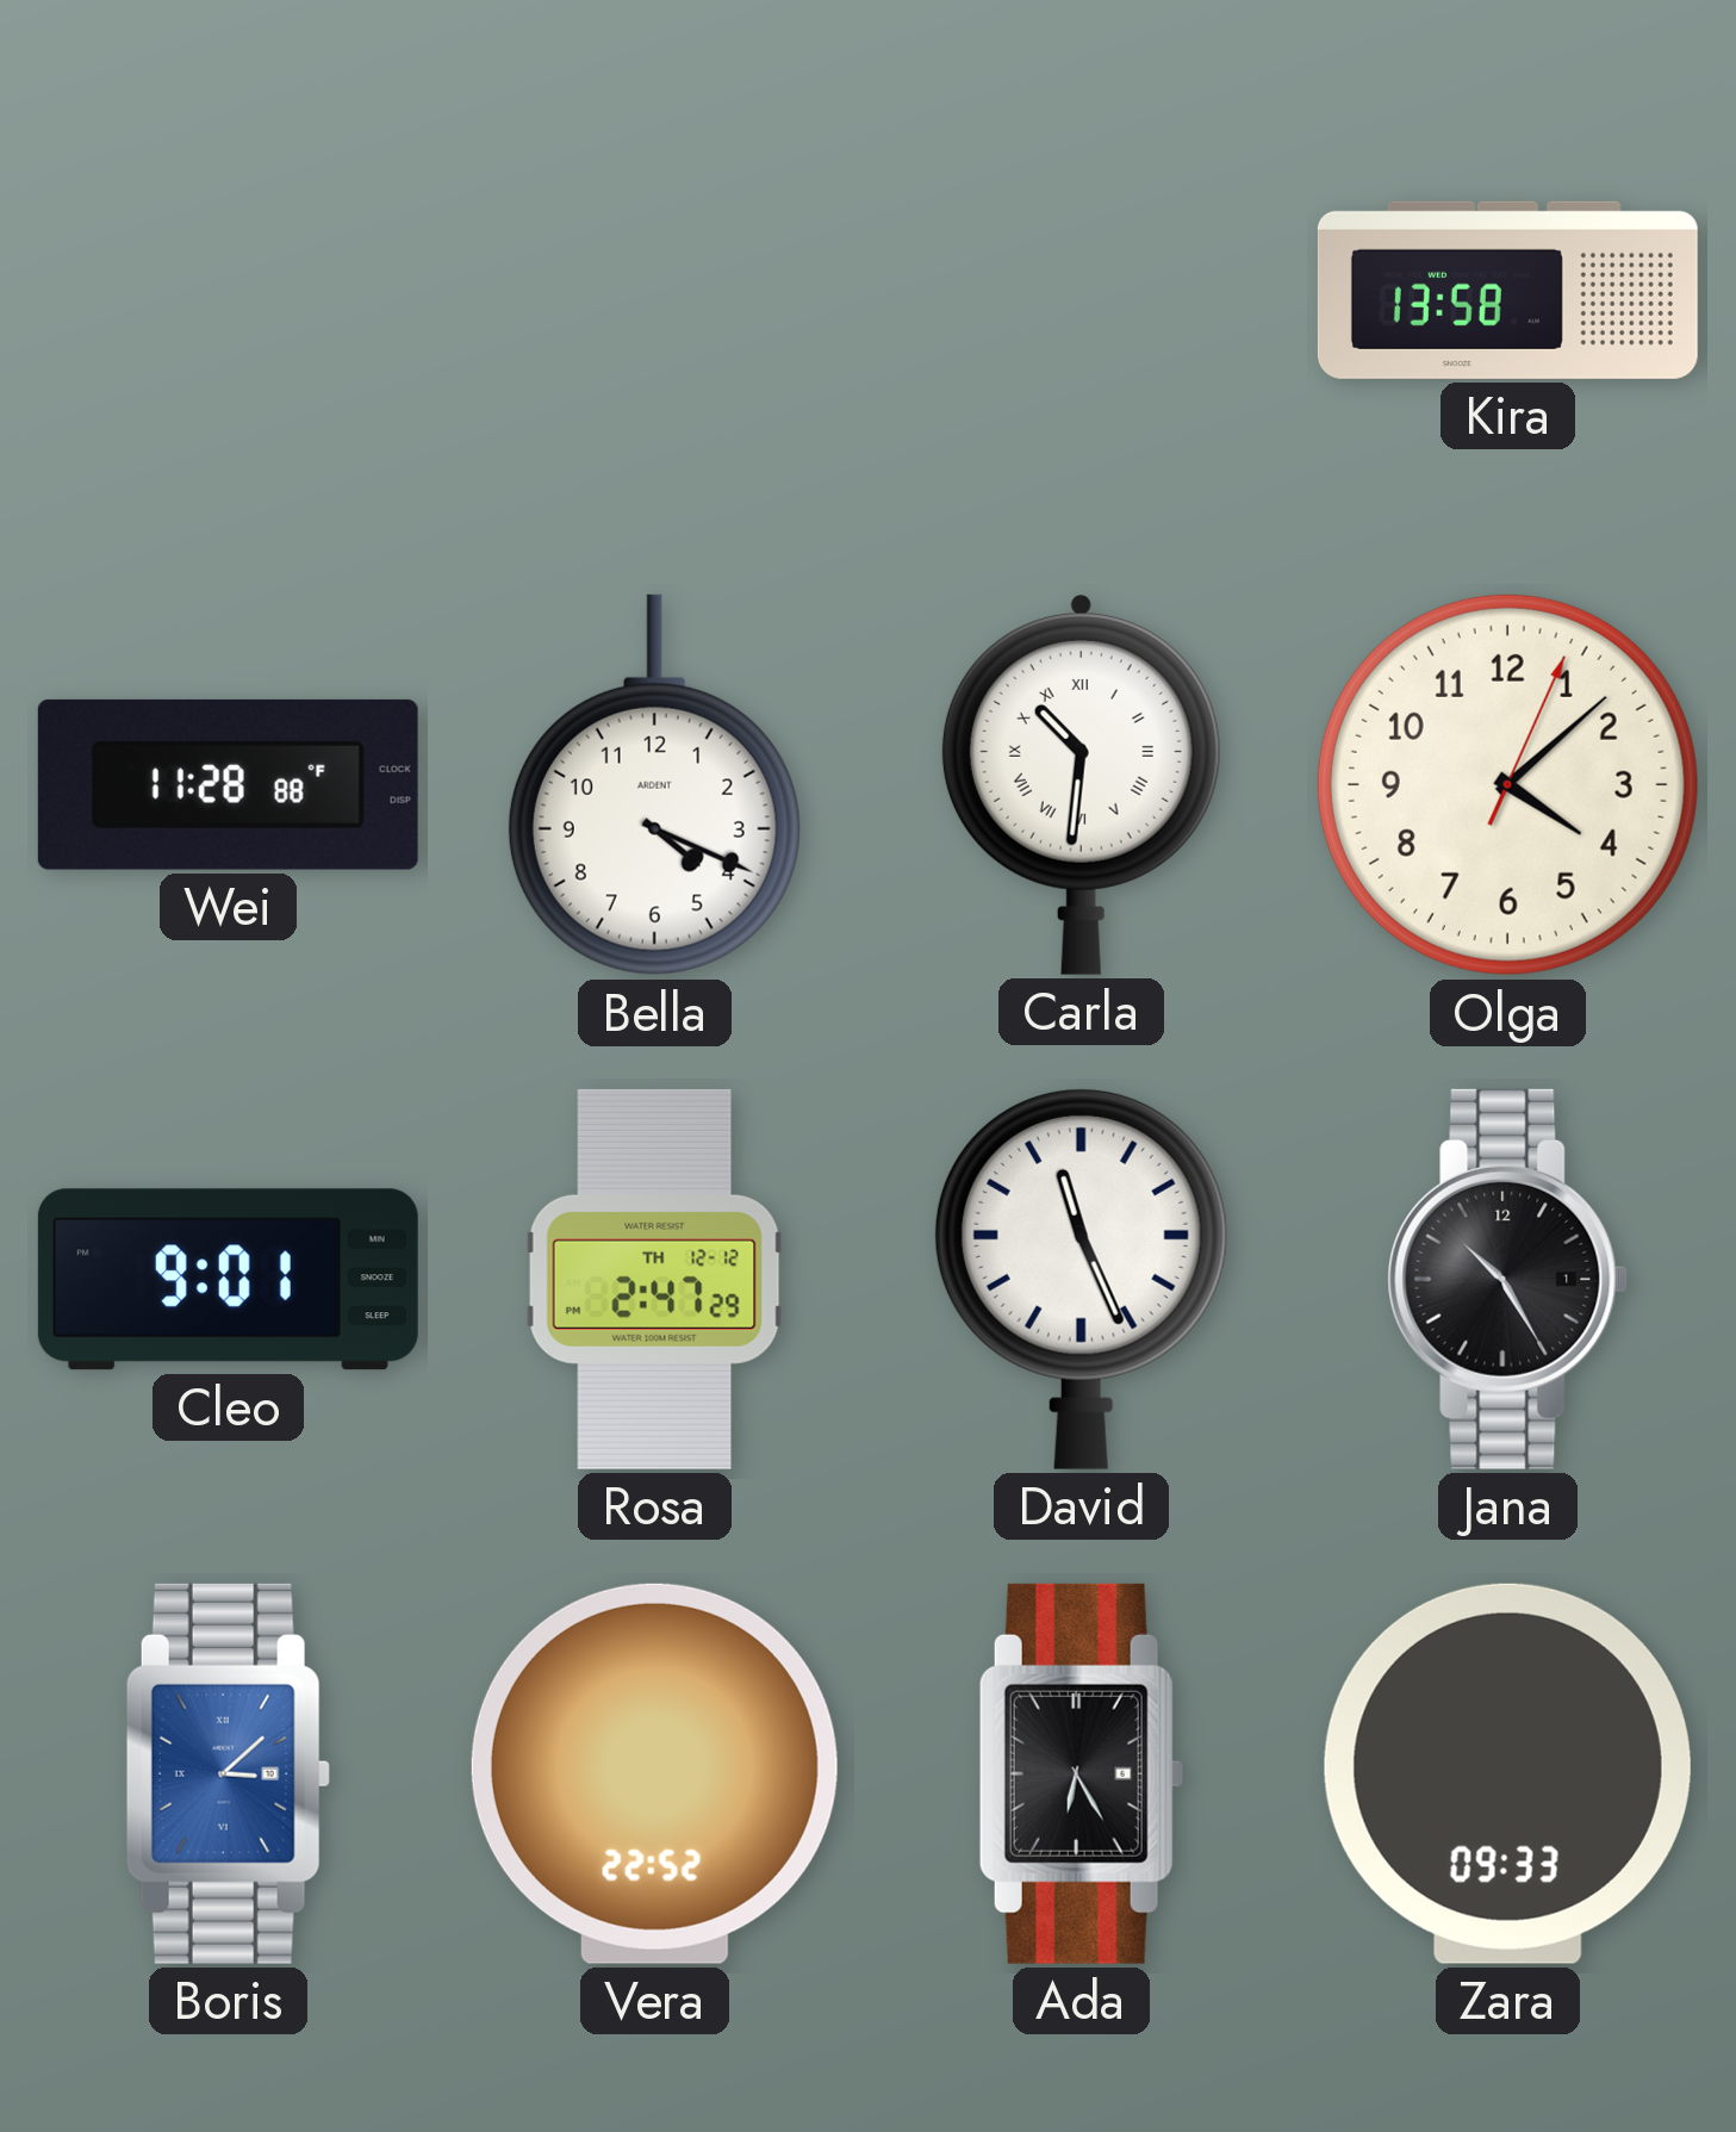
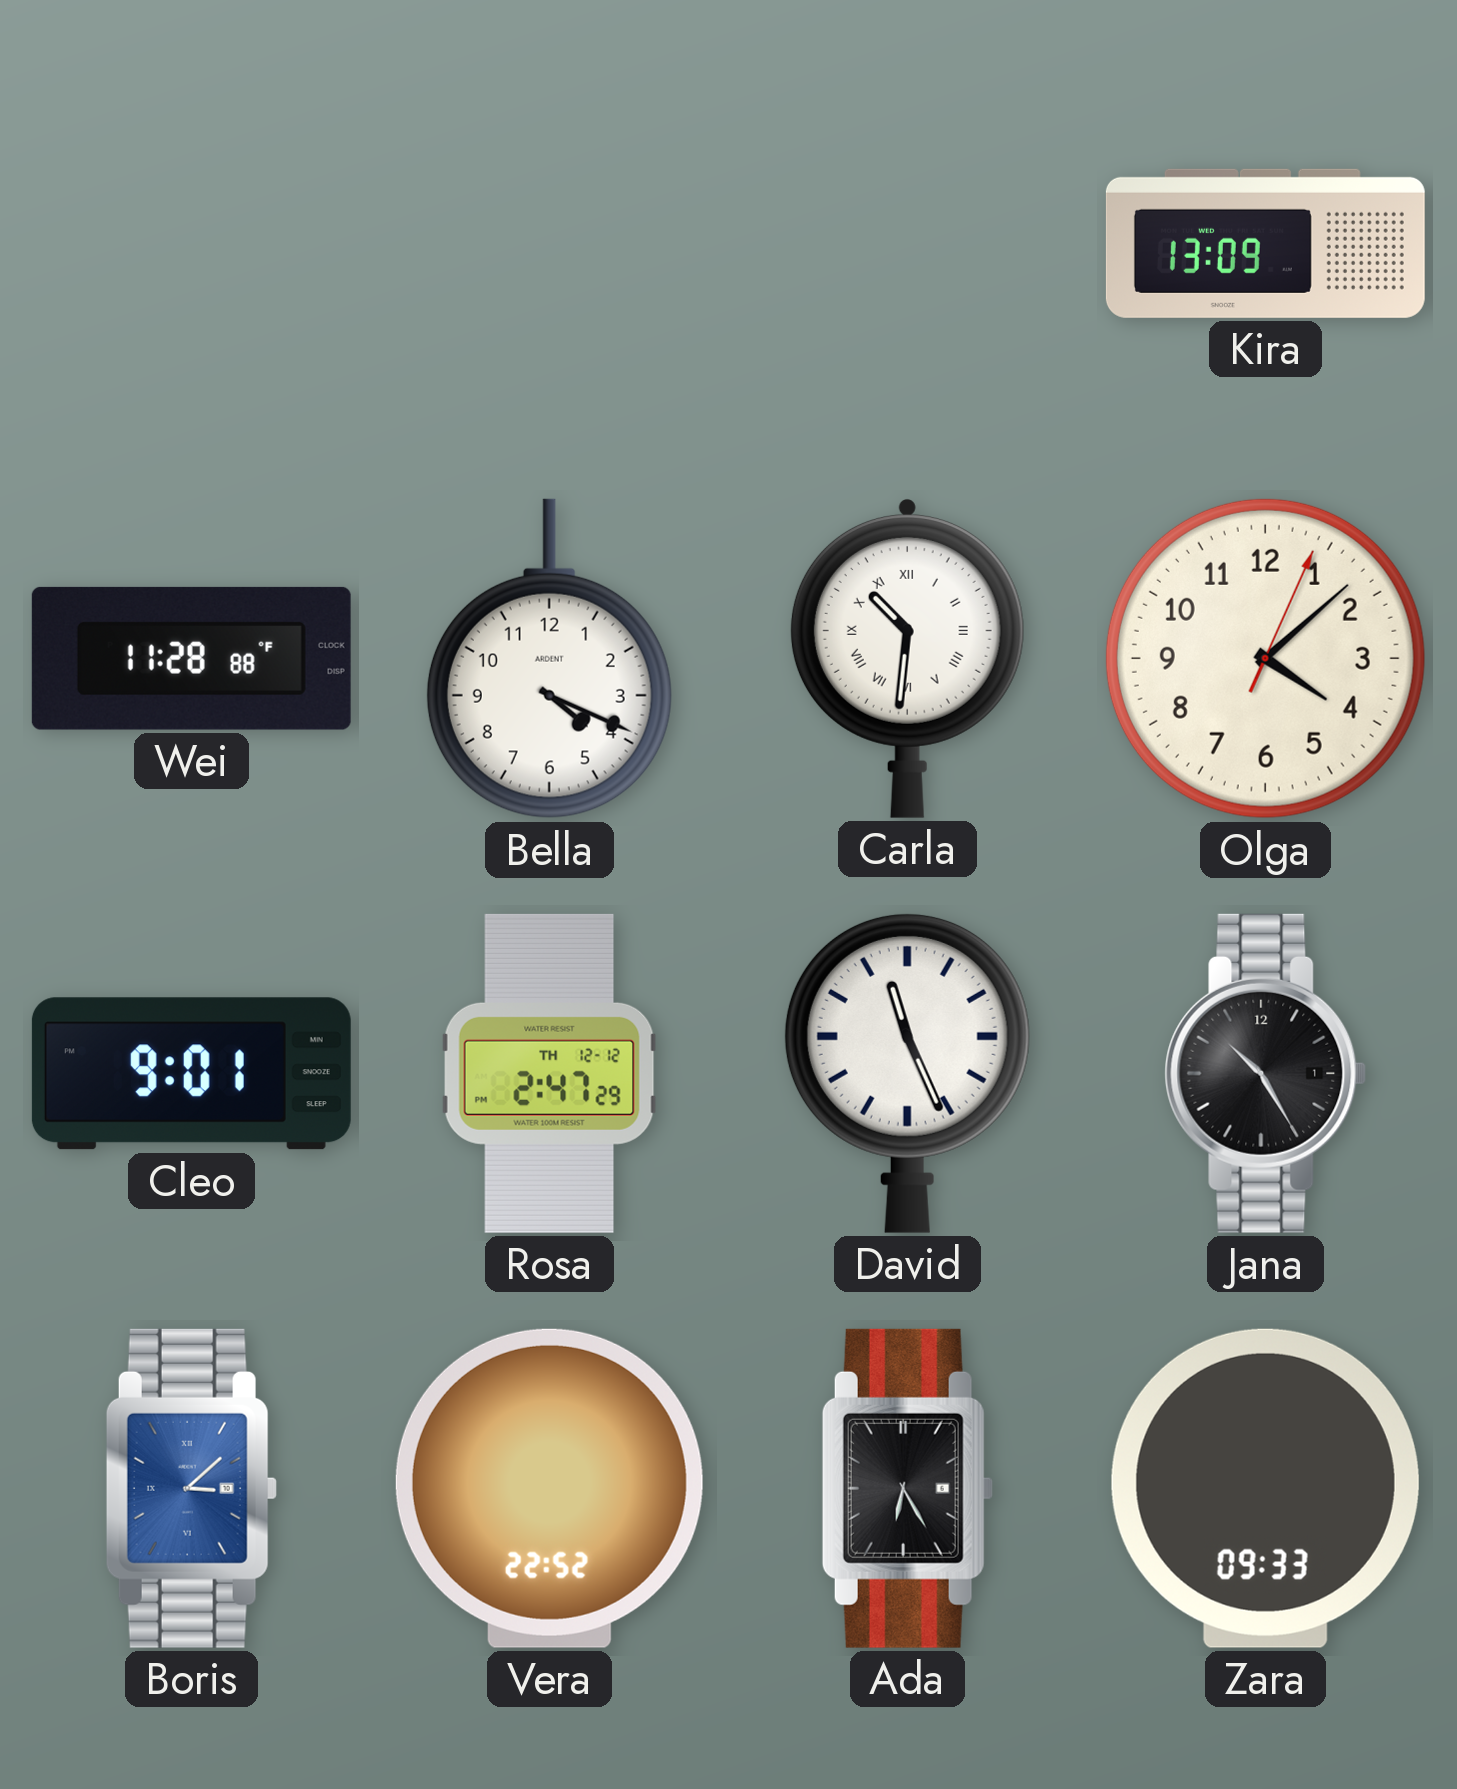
Kira: 13:58 -> 13:09
